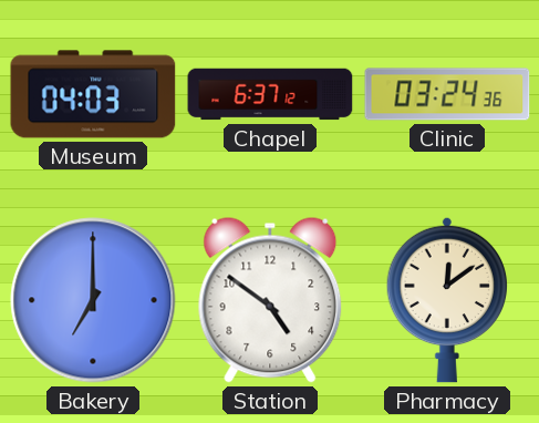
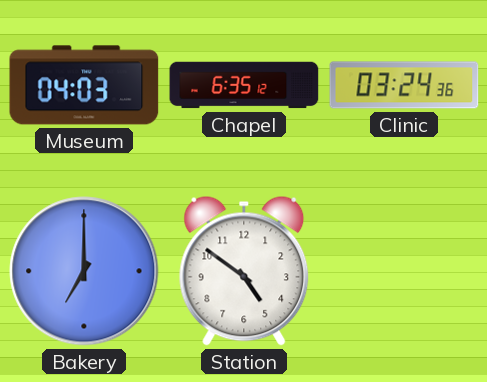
Chapel: 6:37 -> 6:35
Pharmacy: 12:09 -> none
